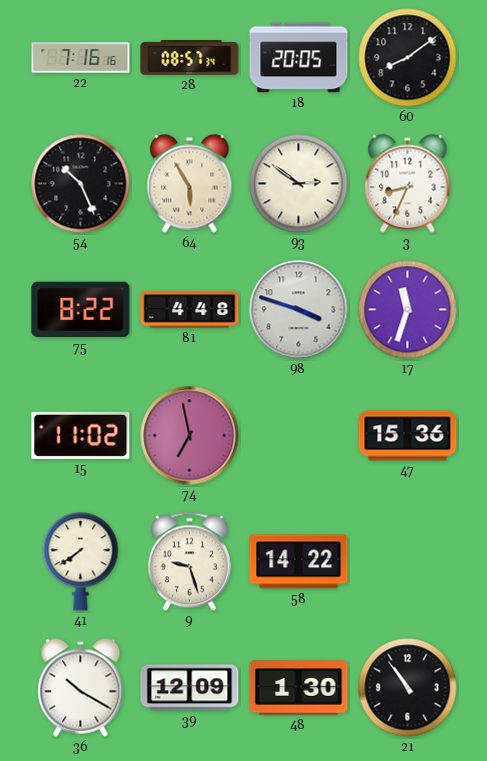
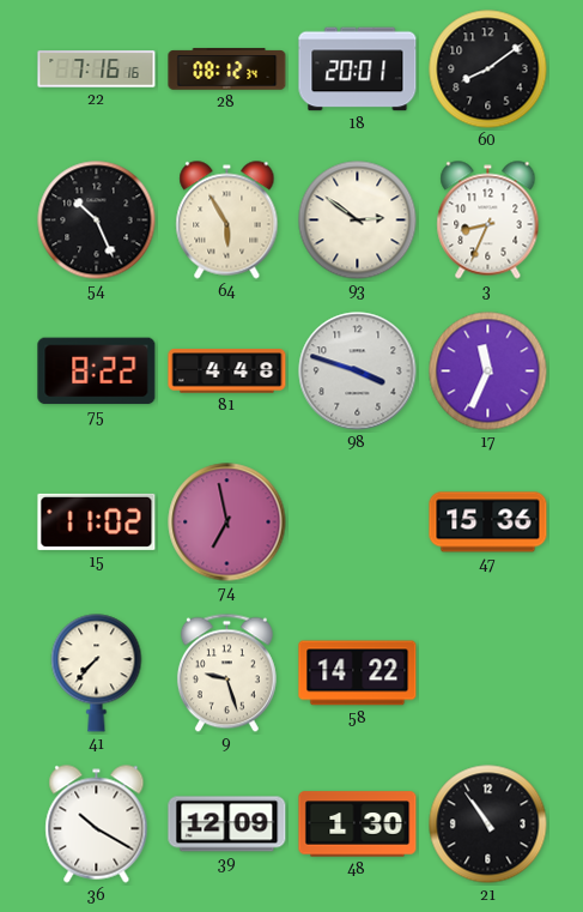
28: 08:57 -> 08:12
18: 20:05 -> 20:01
17: 11:33 -> 11:34
41: 7:39 -> 7:37
